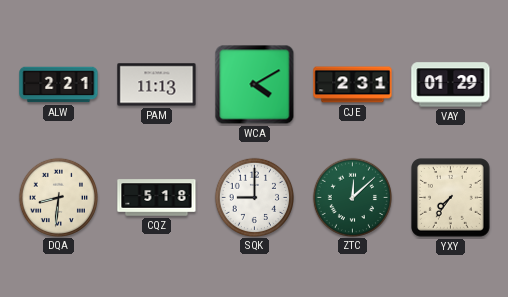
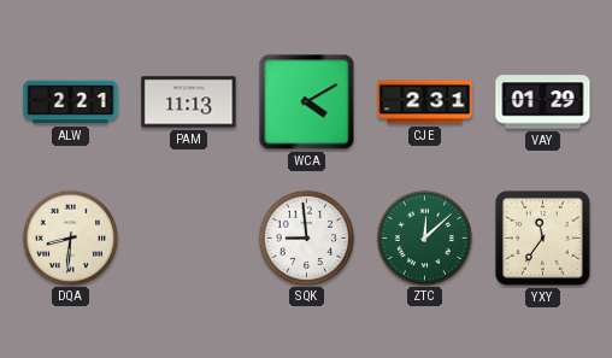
CQZ: 5:18 -> none
SQK: 9:00 -> 8:59
YXY: 7:36 -> 11:36
